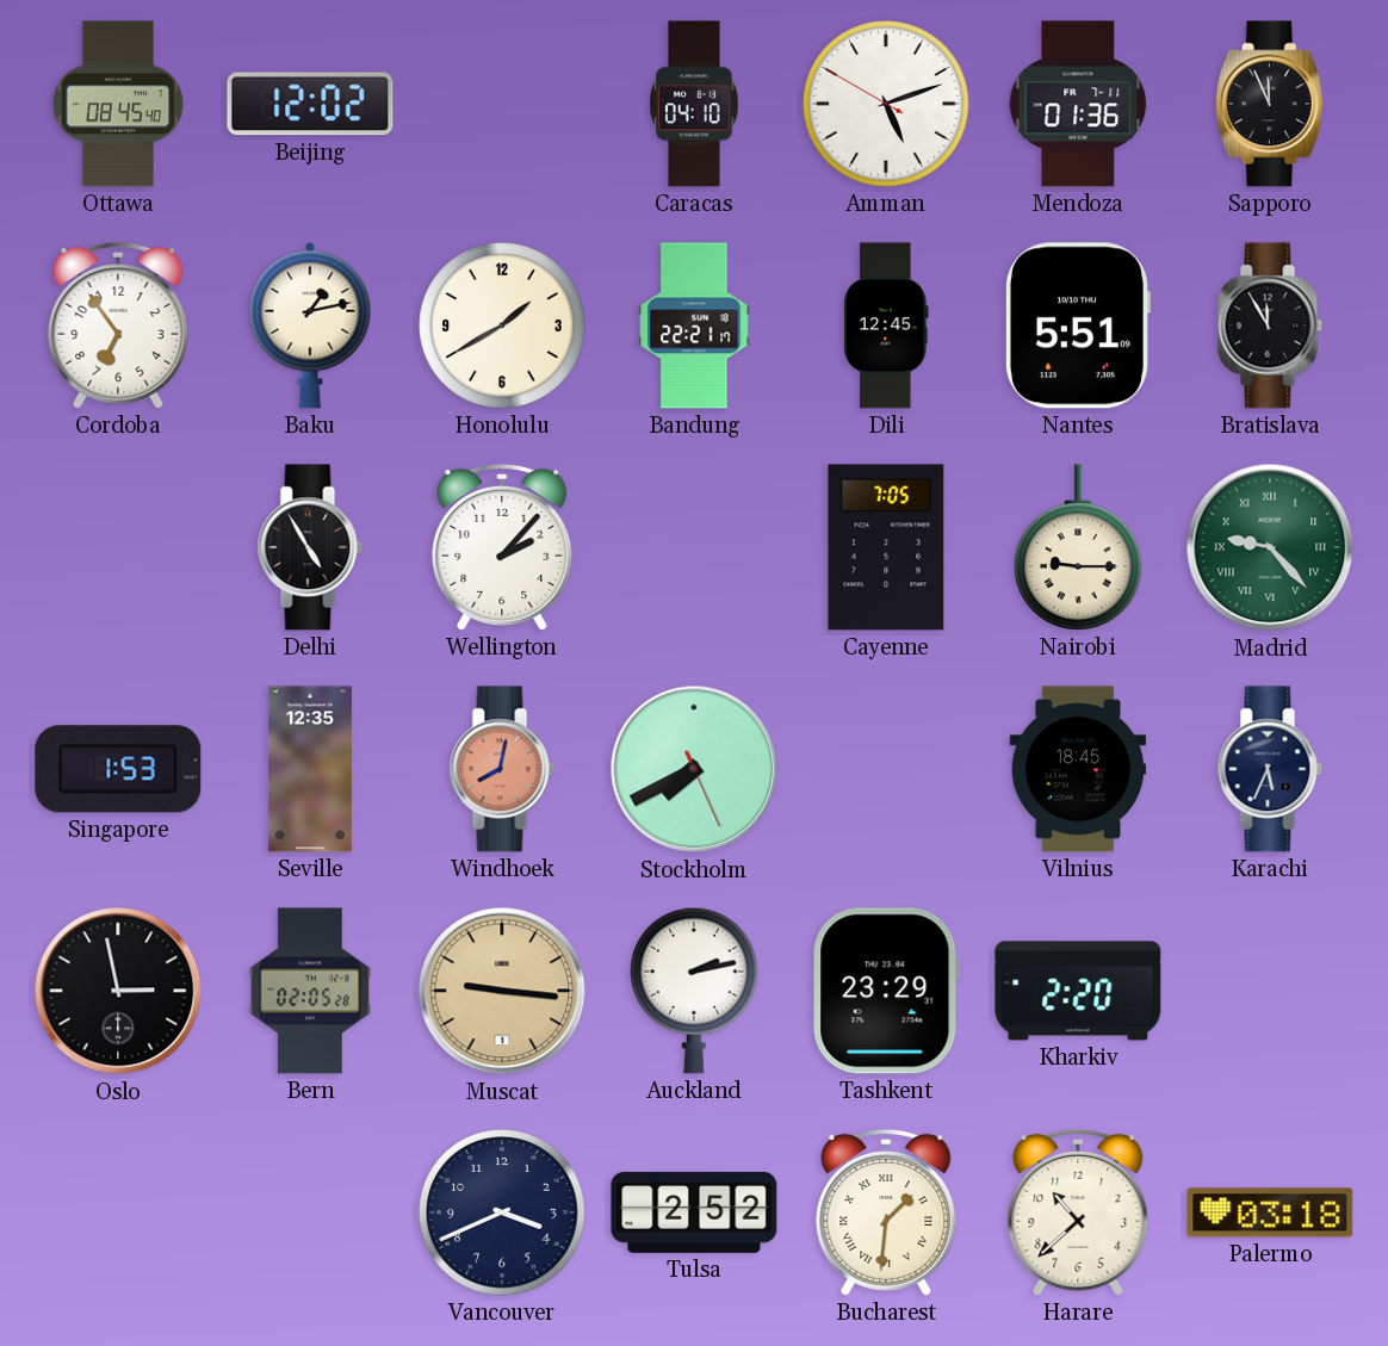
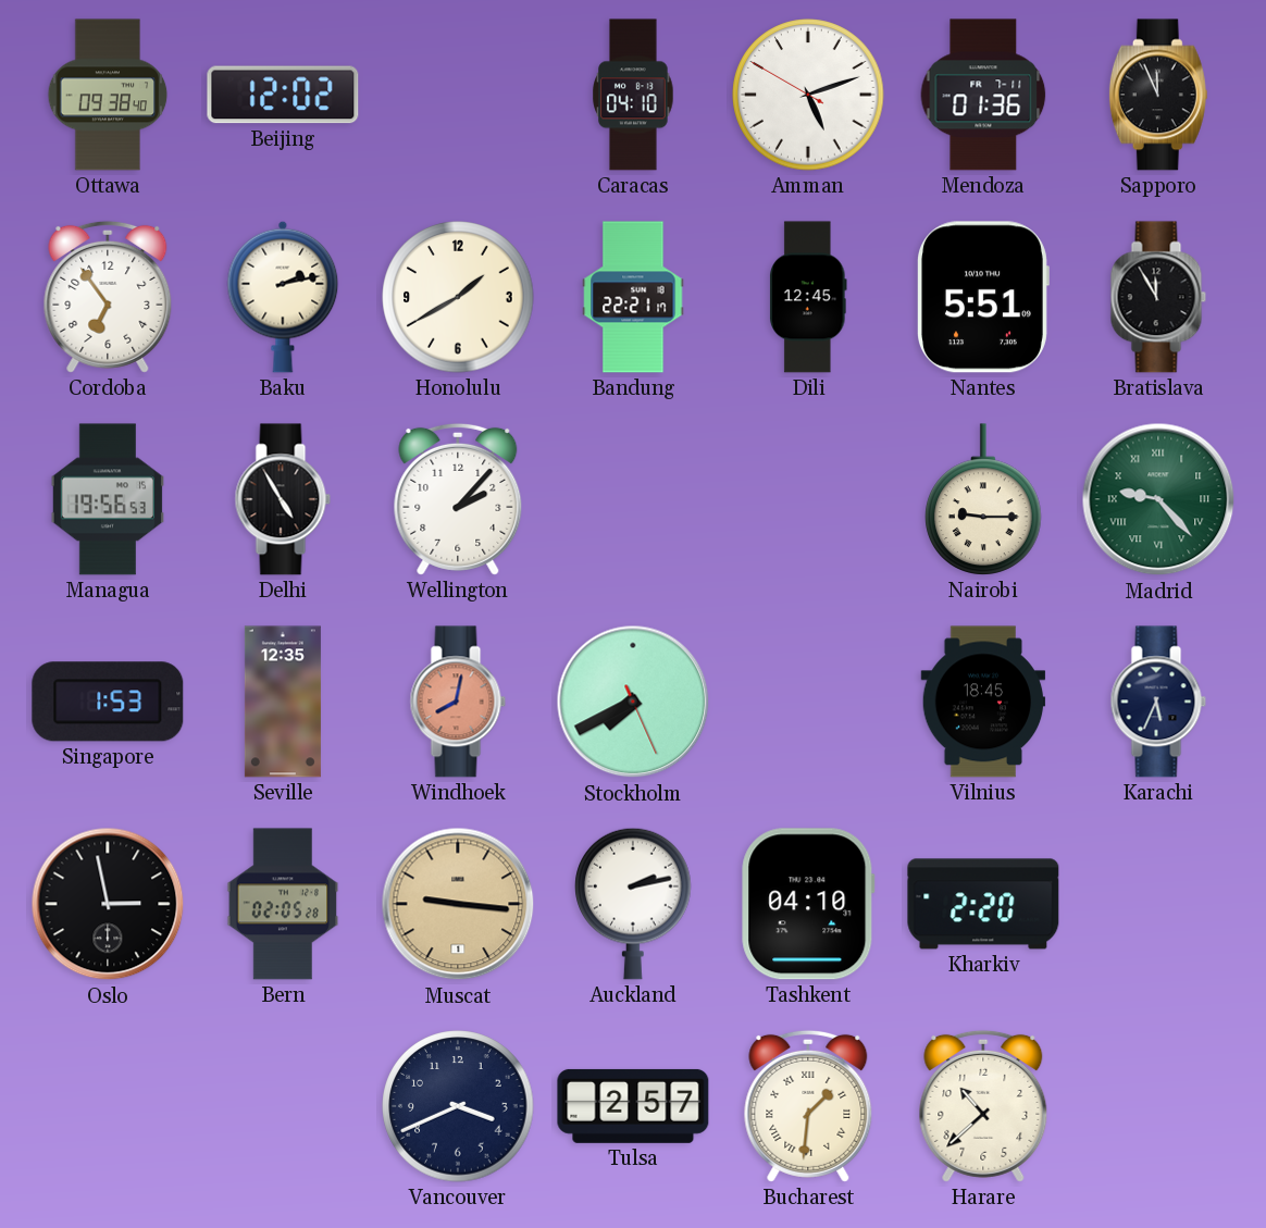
Ottawa: 08:45 -> 09:38
Baku: 1:13 -> 2:13
Managua: none -> 19:56
Cayenne: 7:05 -> none
Tashkent: 23:29 -> 04:10
Tulsa: 2:52 -> 2:57
Palermo: 03:18 -> none
